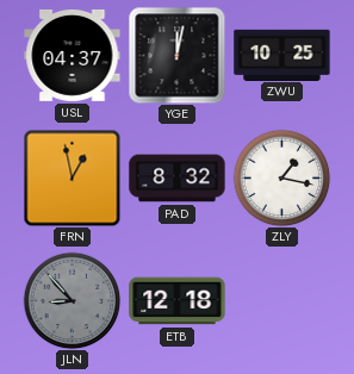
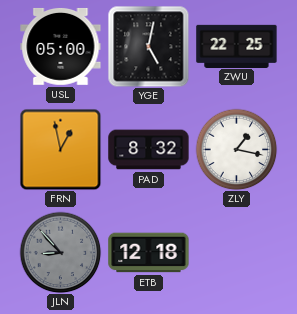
USL: 04:37 -> 05:00
YGE: 12:02 -> 5:02
ZWU: 10:25 -> 22:25
